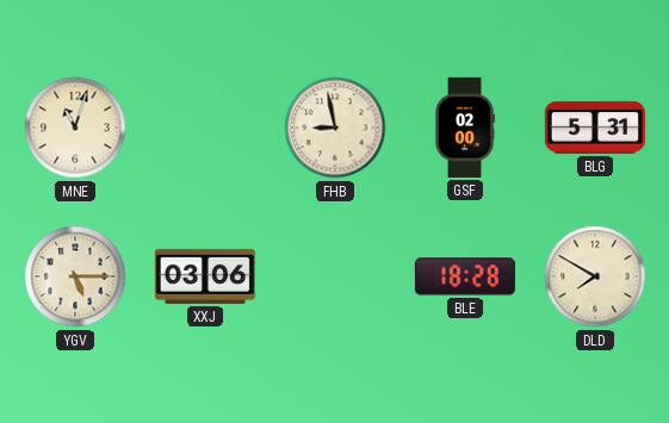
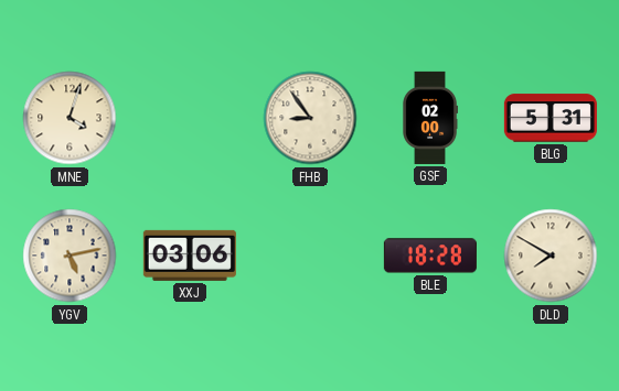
MNE: 11:03 -> 4:03
FHB: 8:58 -> 8:54
YGV: 5:15 -> 5:13
